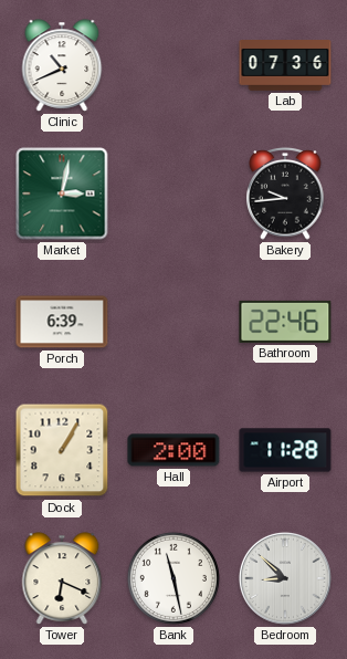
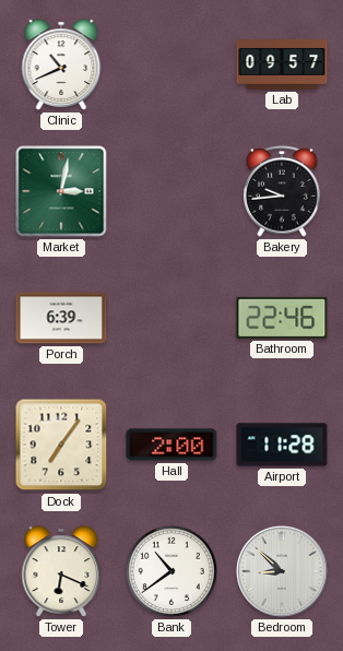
Lab: 07:36 -> 09:57
Dock: 1:05 -> 7:06
Bank: 11:28 -> 10:39
